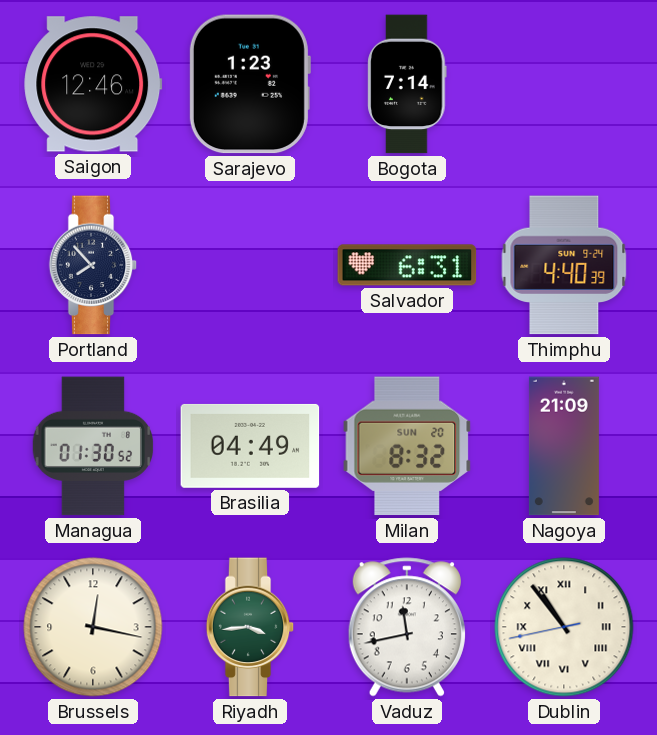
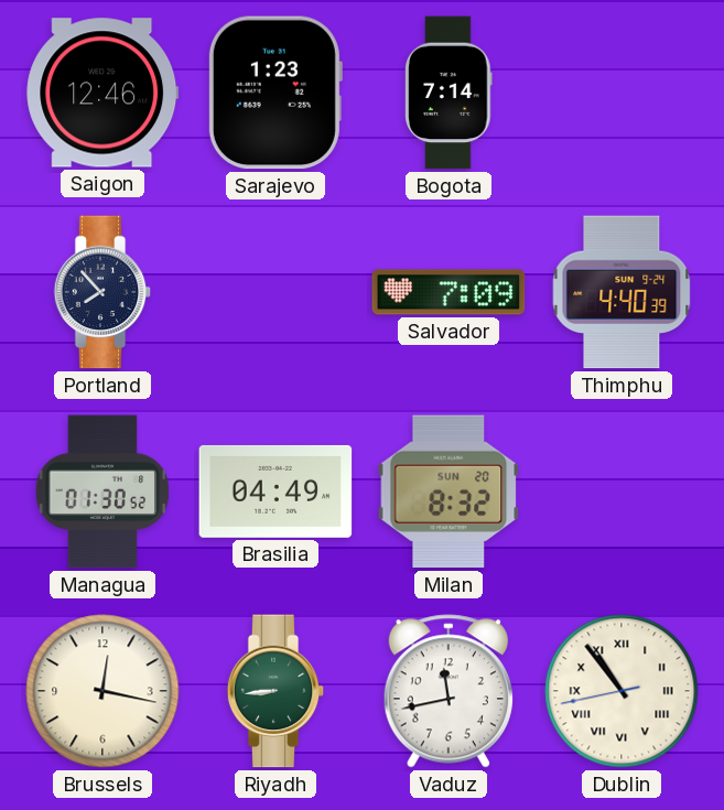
Salvador: 6:31 -> 7:09
Nagoya: 21:09 -> none
Riyadh: 3:44 -> 8:44
